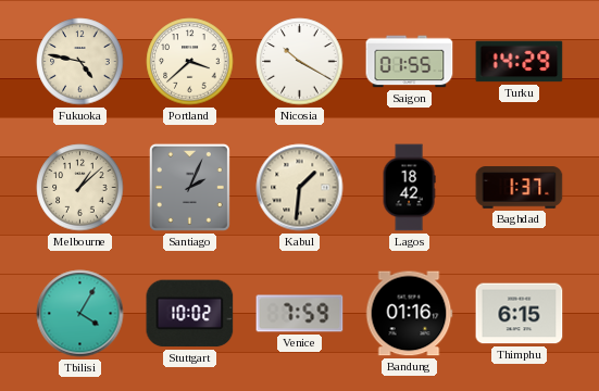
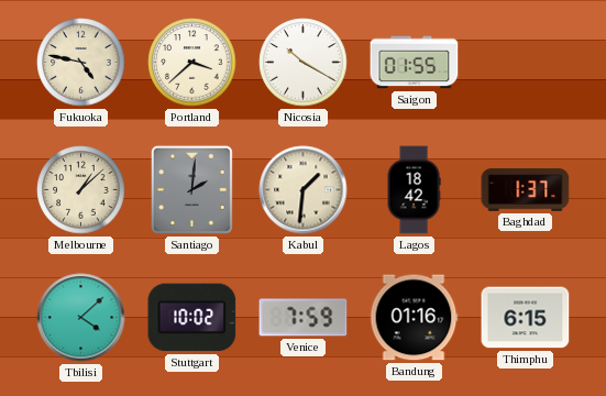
Turku: 14:29 -> none
Santiago: 2:04 -> 2:01
Tbilisi: 4:05 -> 4:08
